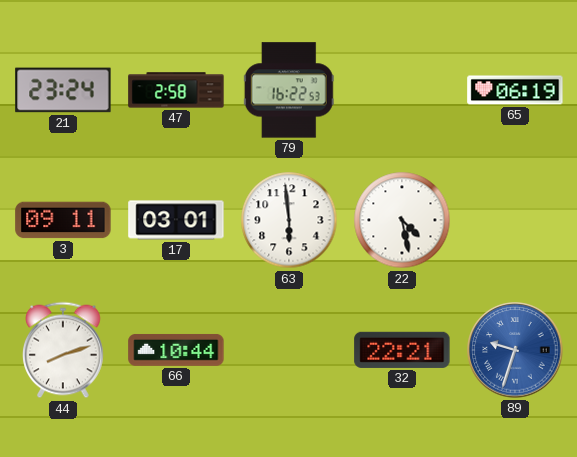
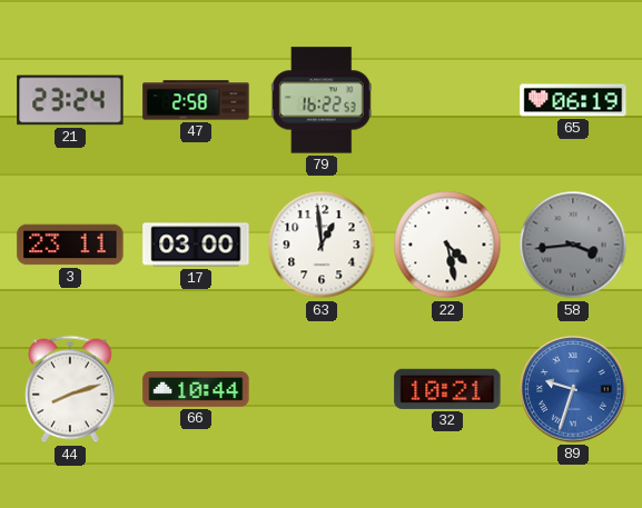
3: 09:11 -> 23:11
17: 03:01 -> 03:00
63: 5:59 -> 12:59
58: none -> 3:44
32: 22:21 -> 10:21
